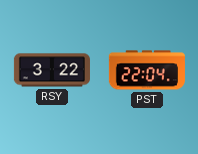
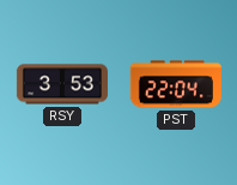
RSY: 3:22 -> 3:53
